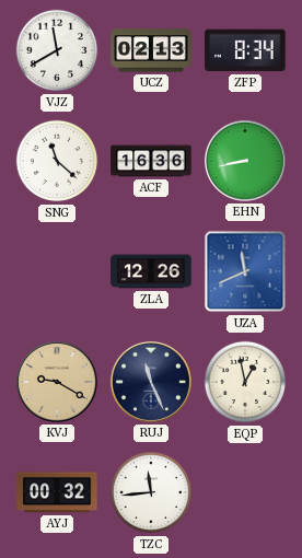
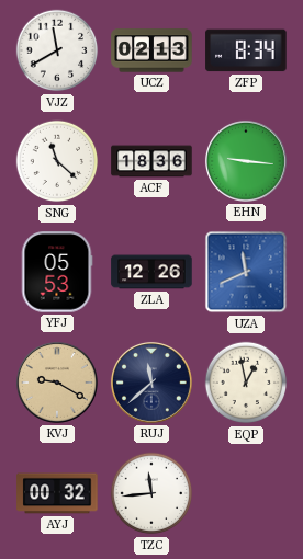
ACF: 16:36 -> 18:36
EHN: 8:43 -> 9:16
YFJ: none -> 05:53
RUJ: 11:26 -> 11:38
